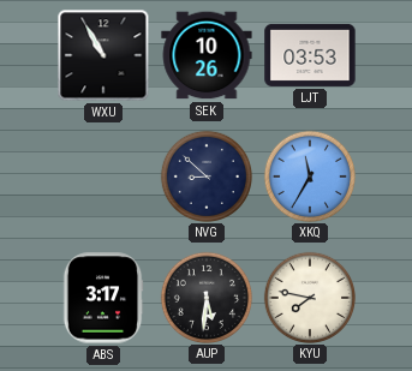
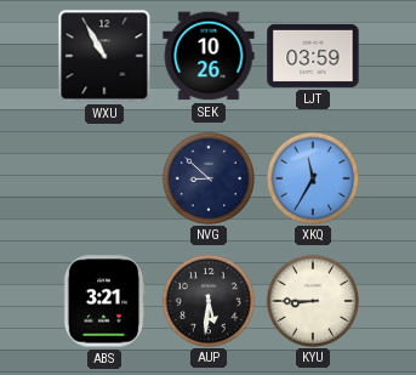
LJT: 03:53 -> 03:59
ABS: 3:17 -> 3:21
KYU: 7:47 -> 8:45
